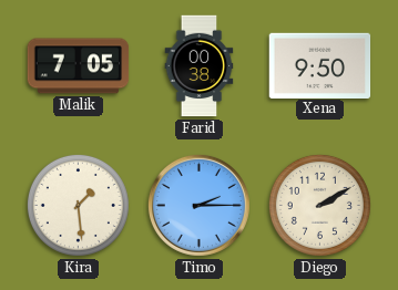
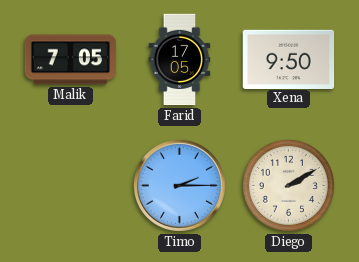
Farid: 00:38 -> 17:05
Kira: 1:29 -> none
